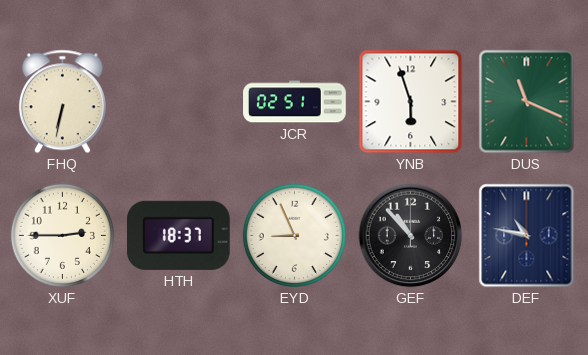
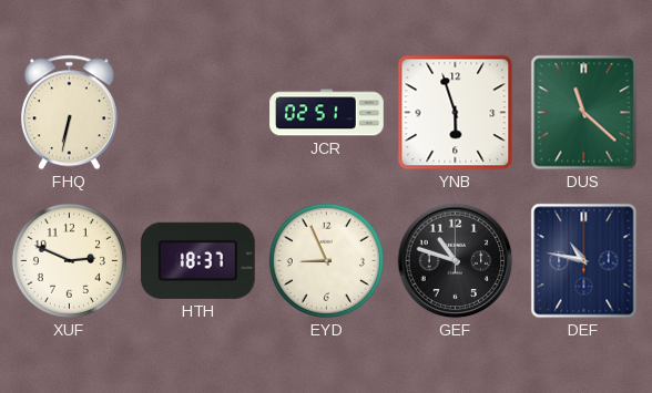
DUS: 11:19 -> 11:22
XUF: 2:45 -> 2:49
GEF: 10:53 -> 10:48
